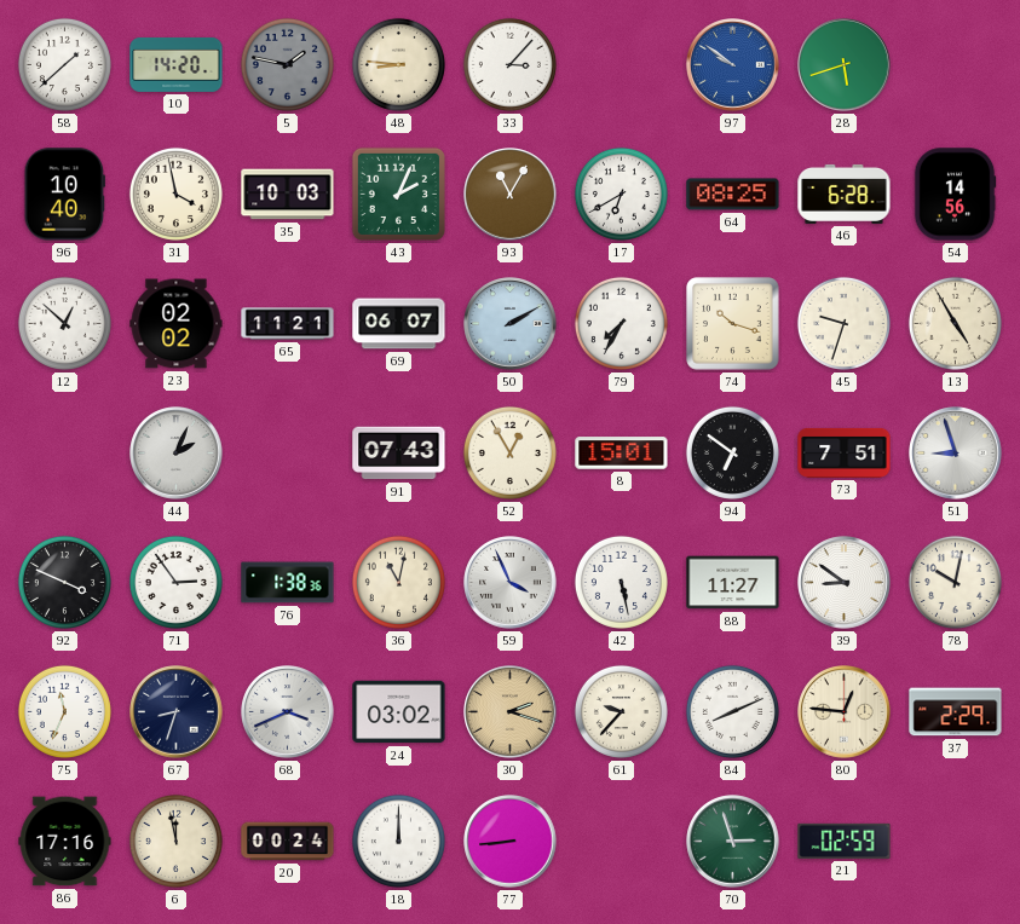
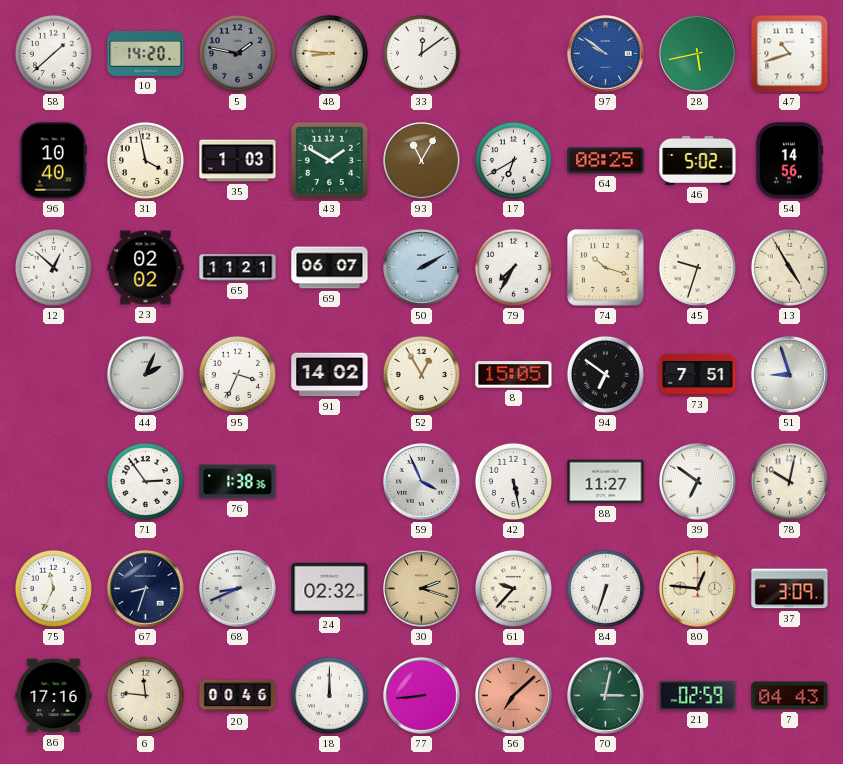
33: 3:07 -> 12:09
28: 5:42 -> 5:43
47: none -> 10:42
35: 10:03 -> 1:03
43: 2:04 -> 1:50
46: 6:28 -> 5:02
95: none -> 3:34
91: 07:43 -> 14:02
8: 15:01 -> 15:05
92: 3:49 -> none
36: 11:02 -> none
39: 8:51 -> 6:51
68: 3:41 -> 8:41
24: 03:02 -> 02:32
84: 8:11 -> 6:33
37: 2:29 -> 3:09
6: 11:58 -> 11:46
20: 00:24 -> 00:46
56: none -> 7:08
70: 2:57 -> 3:02
7: none -> 04:43
